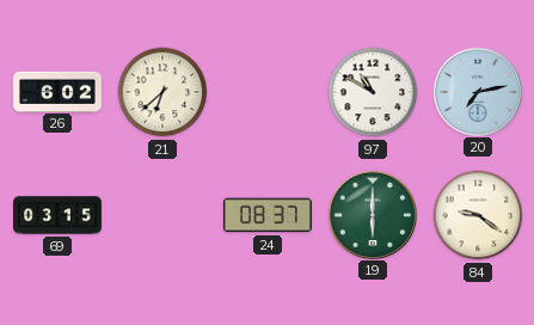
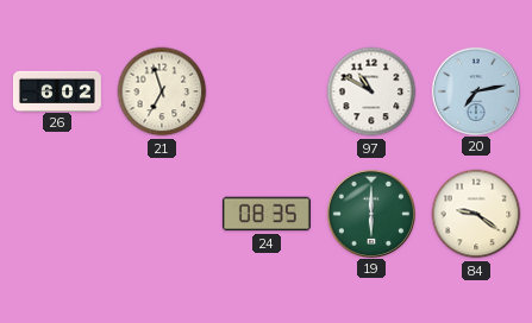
21: 6:38 -> 6:57
69: 03:15 -> none
24: 08:37 -> 08:35
